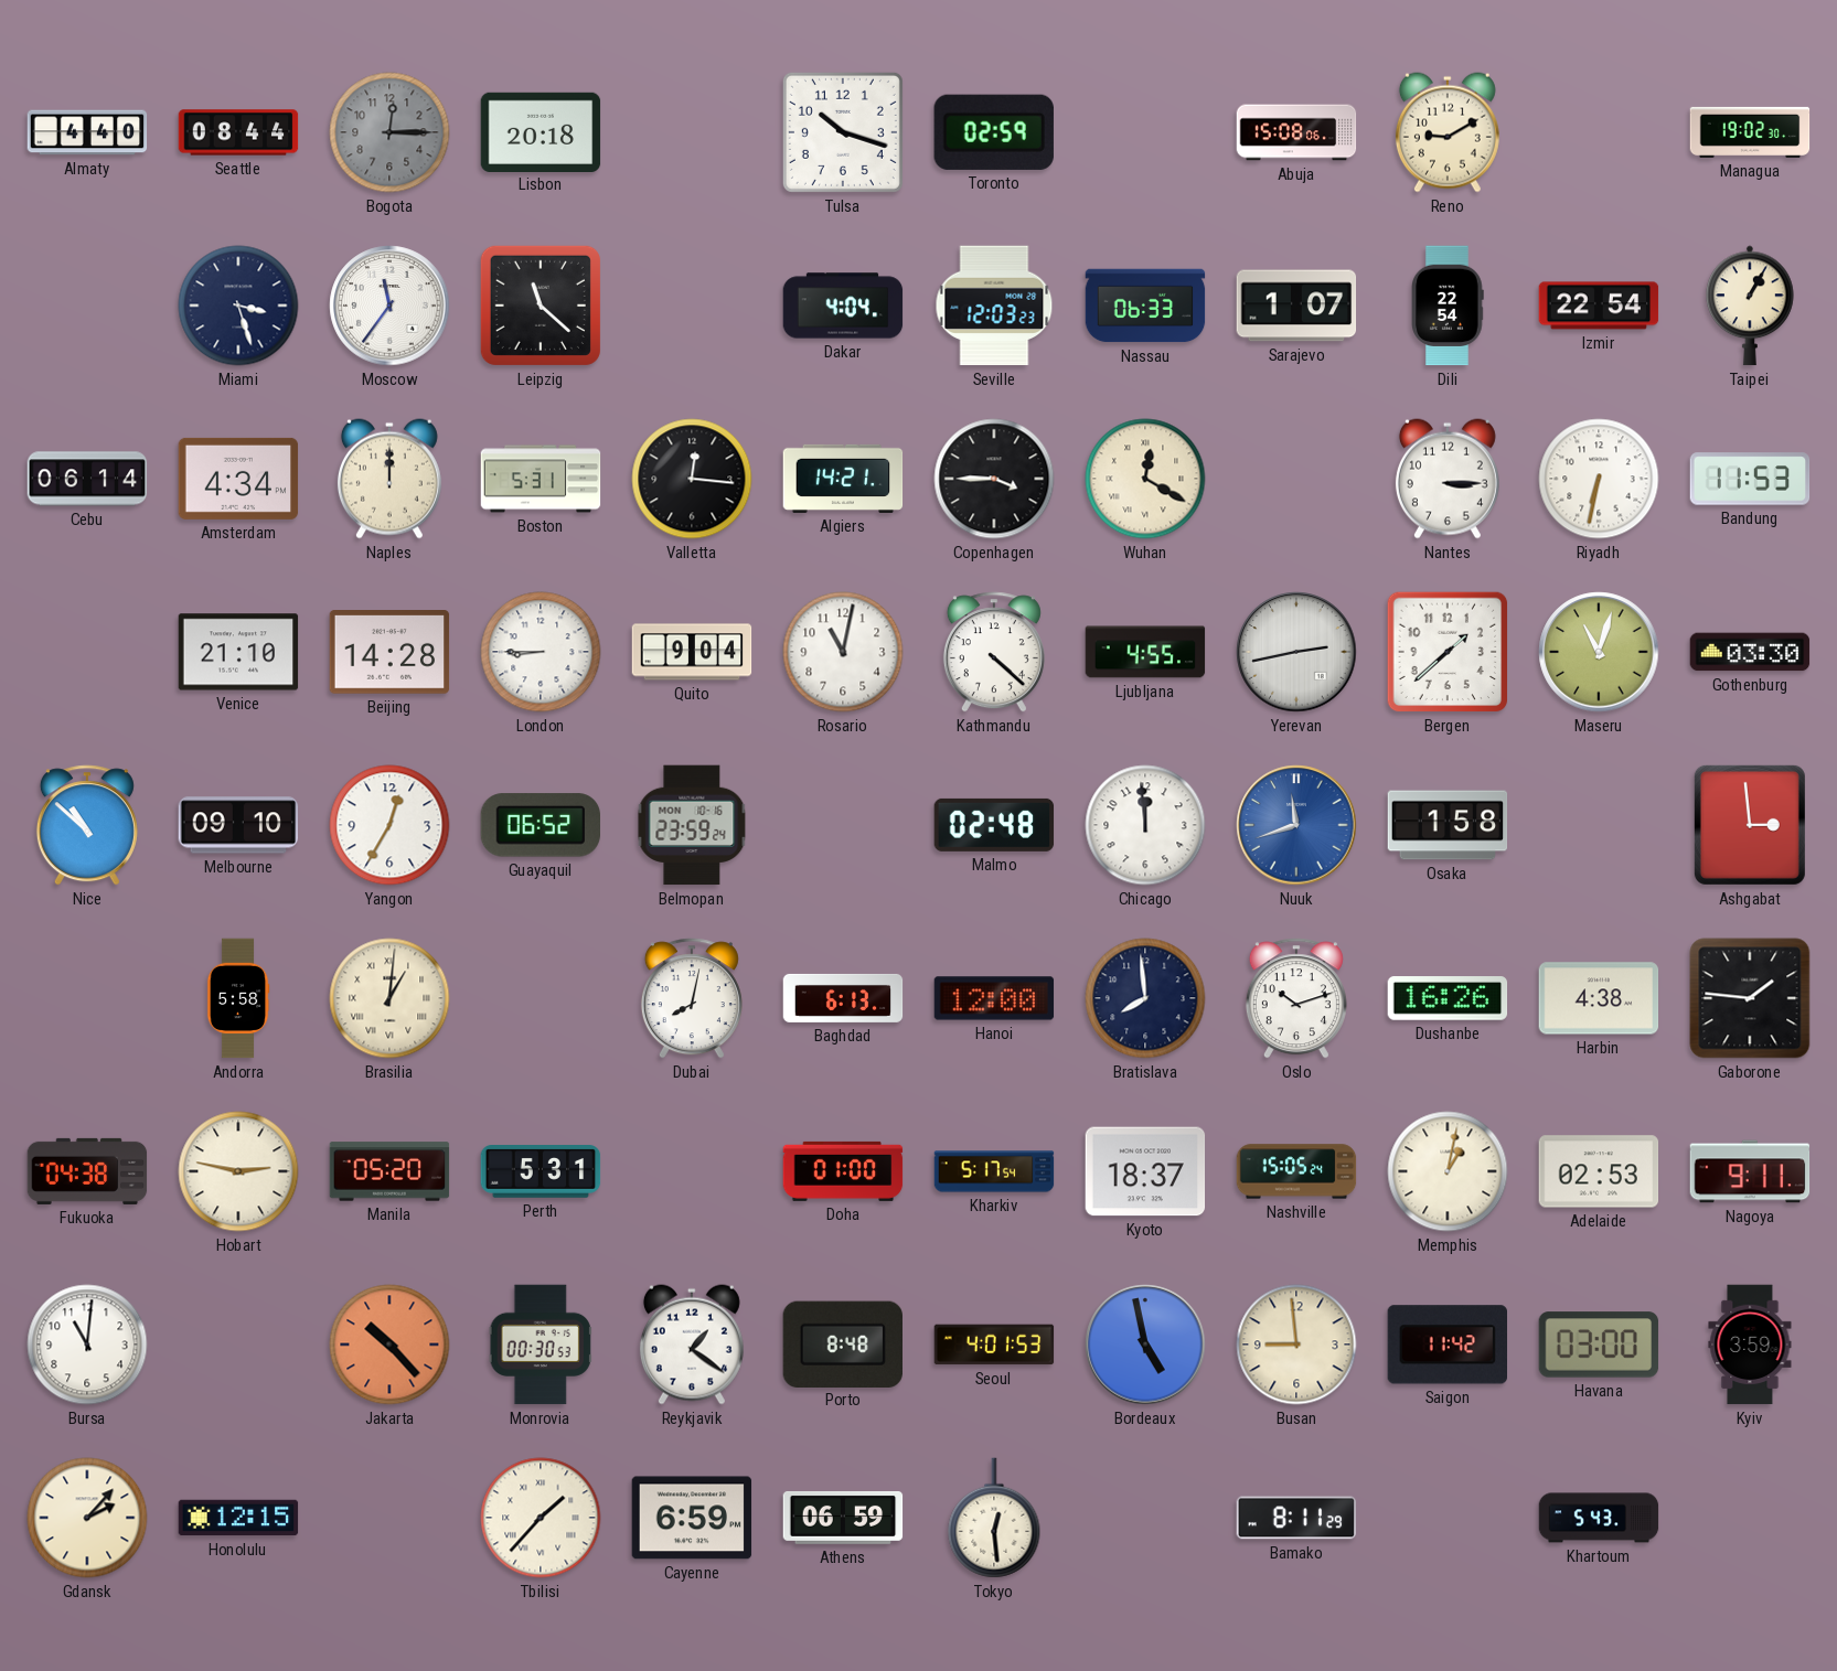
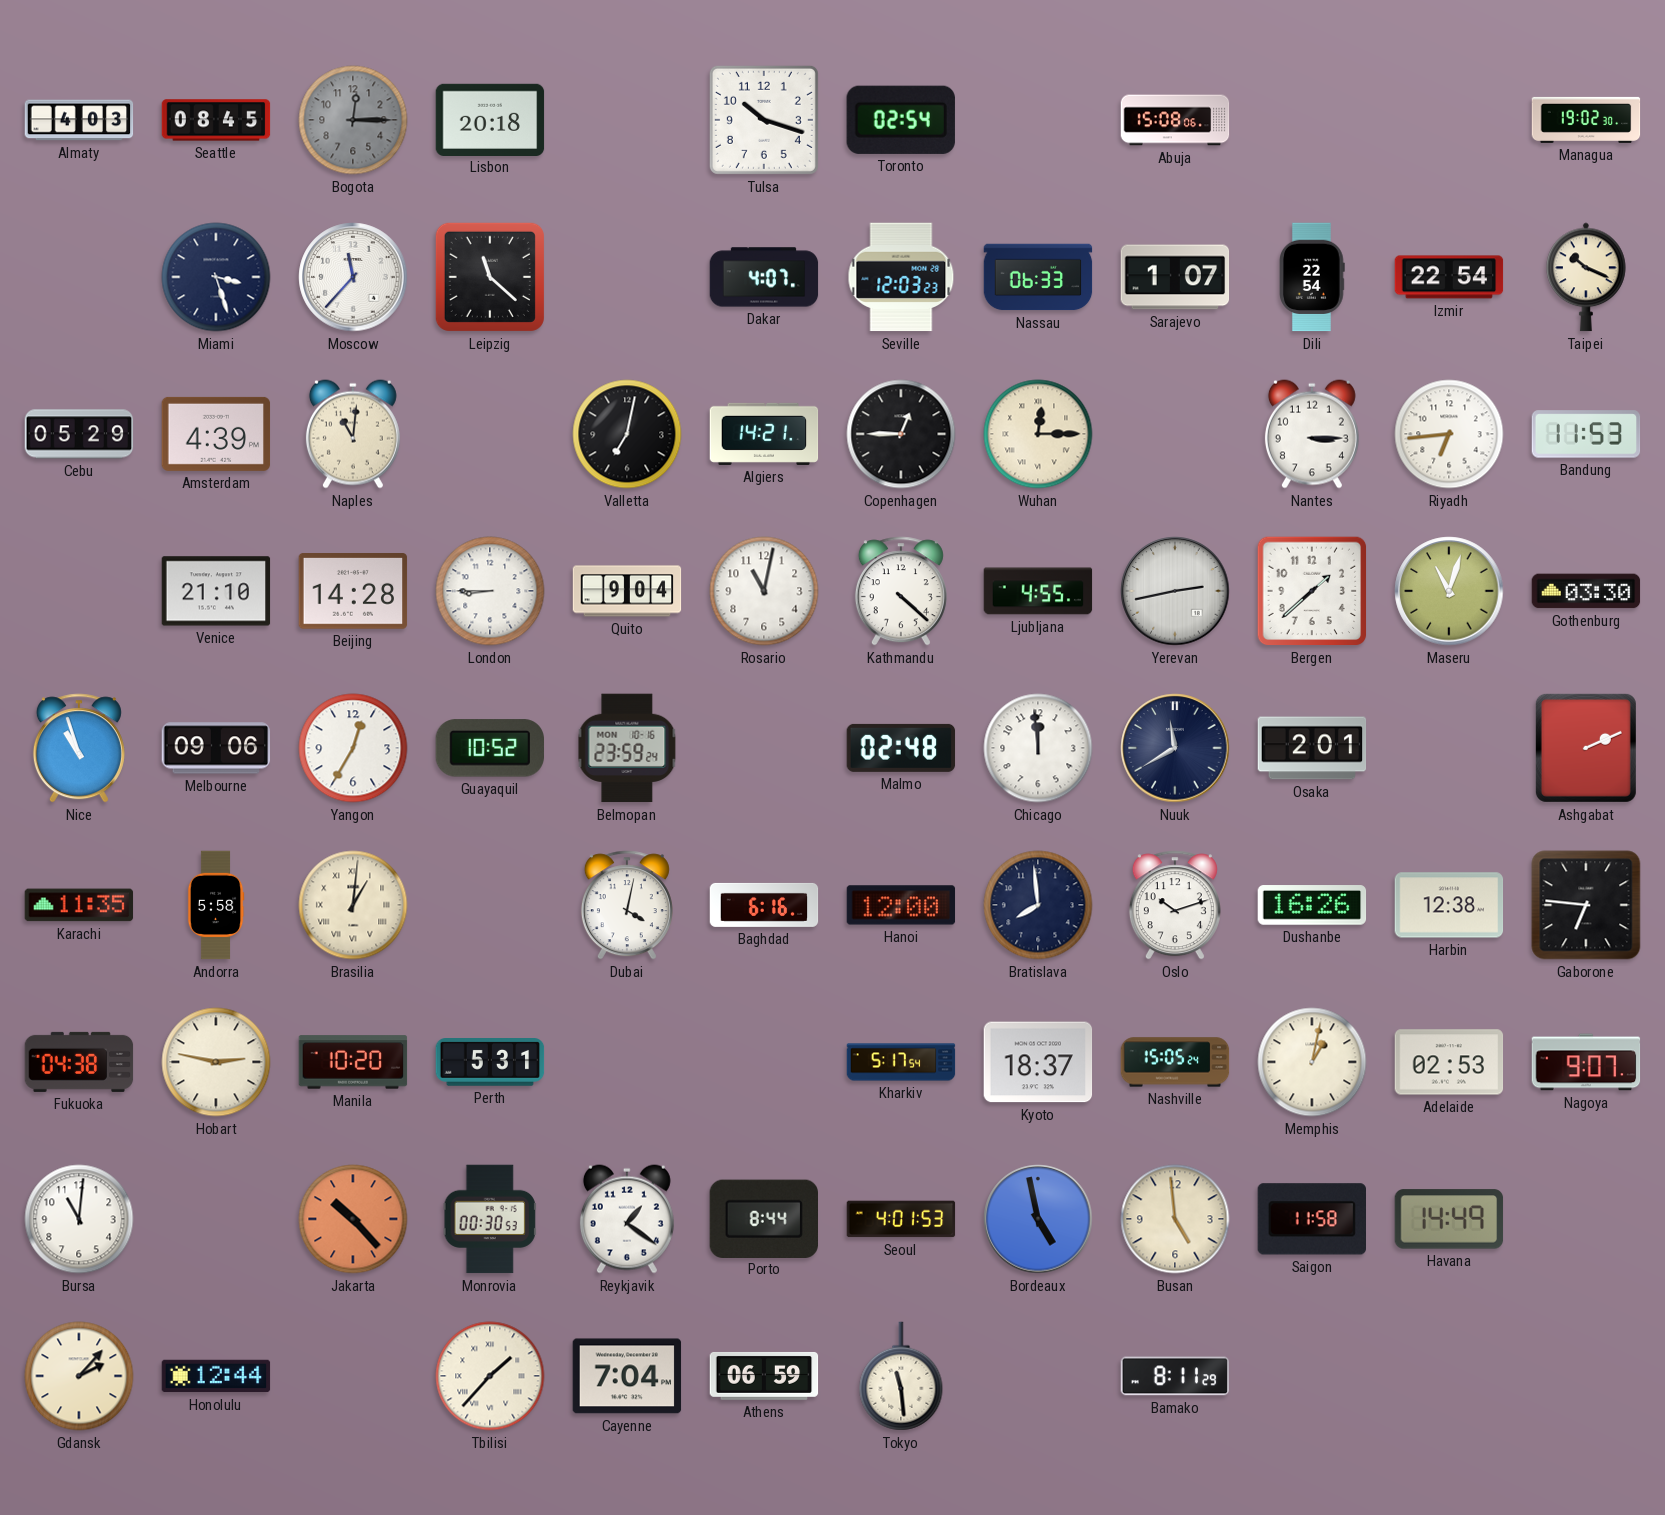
Almaty: 4:40 -> 4:03
Seattle: 08:44 -> 08:45
Toronto: 02:59 -> 02:54
Reno: 9:10 -> none
Moscow: 11:36 -> 11:37
Dakar: 4:04 -> 4:07
Taipei: 1:05 -> 10:19
Cebu: 06:14 -> 05:29
Amsterdam: 4:34 -> 4:39
Naples: 12:00 -> 11:01
Boston: 5:31 -> none
Valletta: 12:16 -> 7:02
Copenhagen: 3:45 -> 12:45
Wuhan: 12:20 -> 12:15
Riyadh: 6:32 -> 6:44
Nice: 10:52 -> 10:57
Melbourne: 09:10 -> 09:06
Guayaquil: 06:52 -> 10:52
Nuuk: 11:42 -> 11:40
Nuuk dial: blue -> navy
Osaka: 1:58 -> 2:01
Ashgabat: 2:59 -> 2:11
Karachi: none -> 11:35
Dubai: 8:02 -> 4:02
Baghdad: 6:13 -> 6:16
Harbin: 4:38 -> 12:38
Gaborone: 1:46 -> 6:46
Manila: 05:20 -> 10:20
Doha: 01:00 -> none
Nagoya: 9:11 -> 9:07
Porto: 8:48 -> 8:44
Busan: 8:59 -> 4:59
Saigon: 11:42 -> 11:58
Havana: 03:00 -> 14:49
Kyiv: 3:59 -> none
Honolulu: 12:15 -> 12:44
Cayenne: 6:59 -> 7:04
Tokyo: 12:29 -> 11:29
Khartoum: 5:43 -> none
